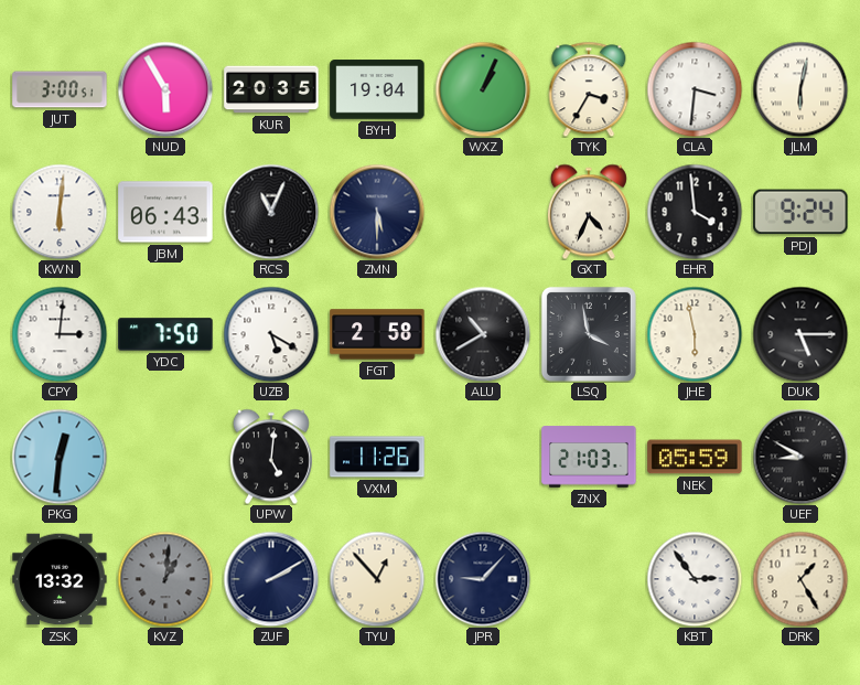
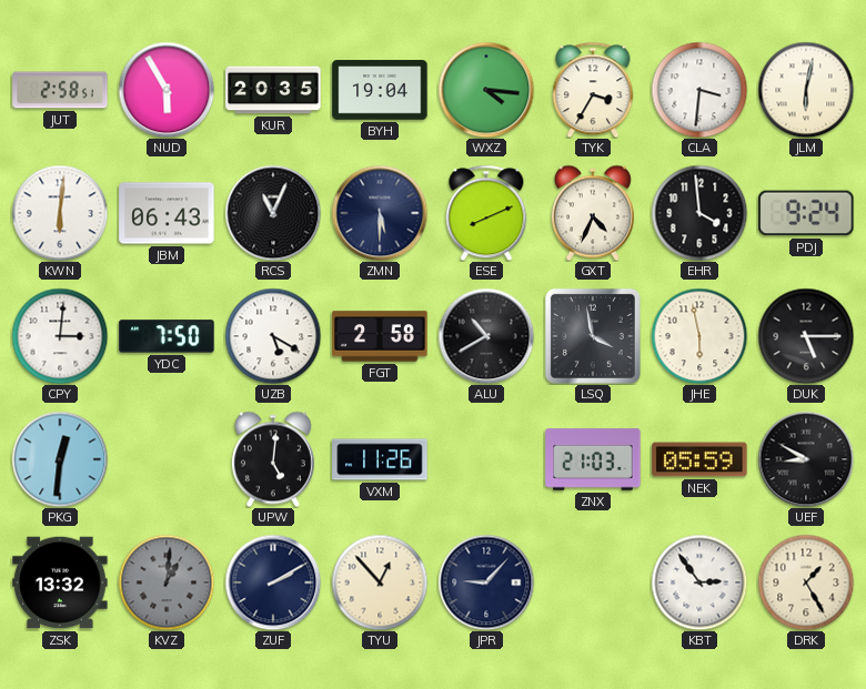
JUT: 3:00 -> 2:58
WXZ: 1:04 -> 4:16
ESE: none -> 8:11
